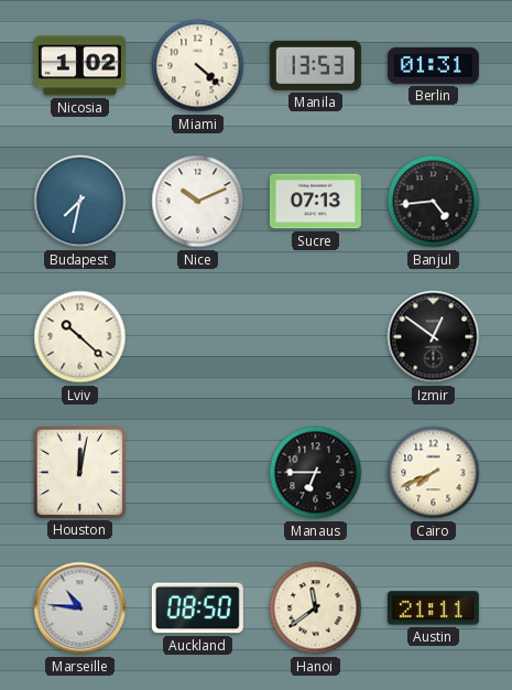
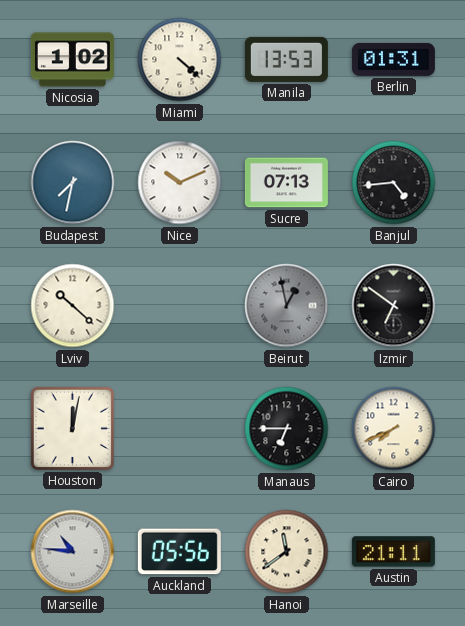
Beirut: none -> 12:58
Izmir: 12:51 -> 6:51
Auckland: 08:50 -> 05:56
